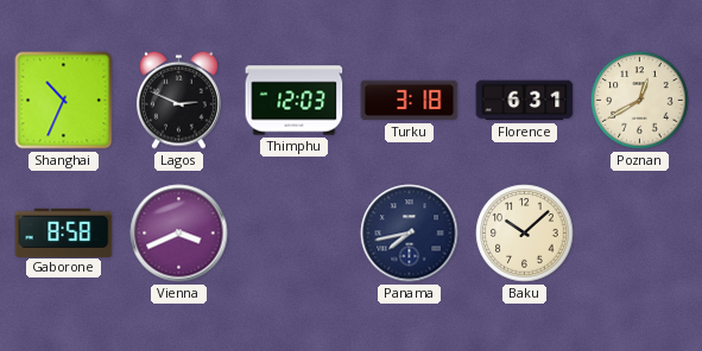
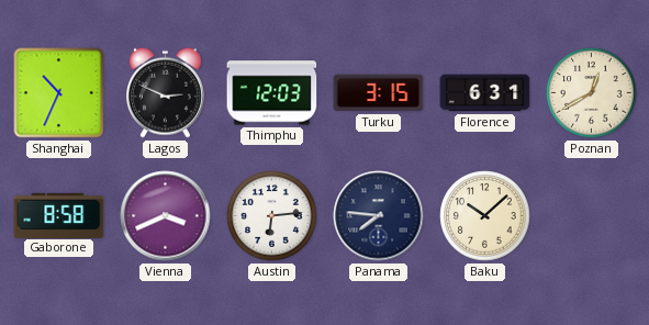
Turku: 3:18 -> 3:15
Austin: none -> 6:14
Panama: 7:43 -> 7:46
